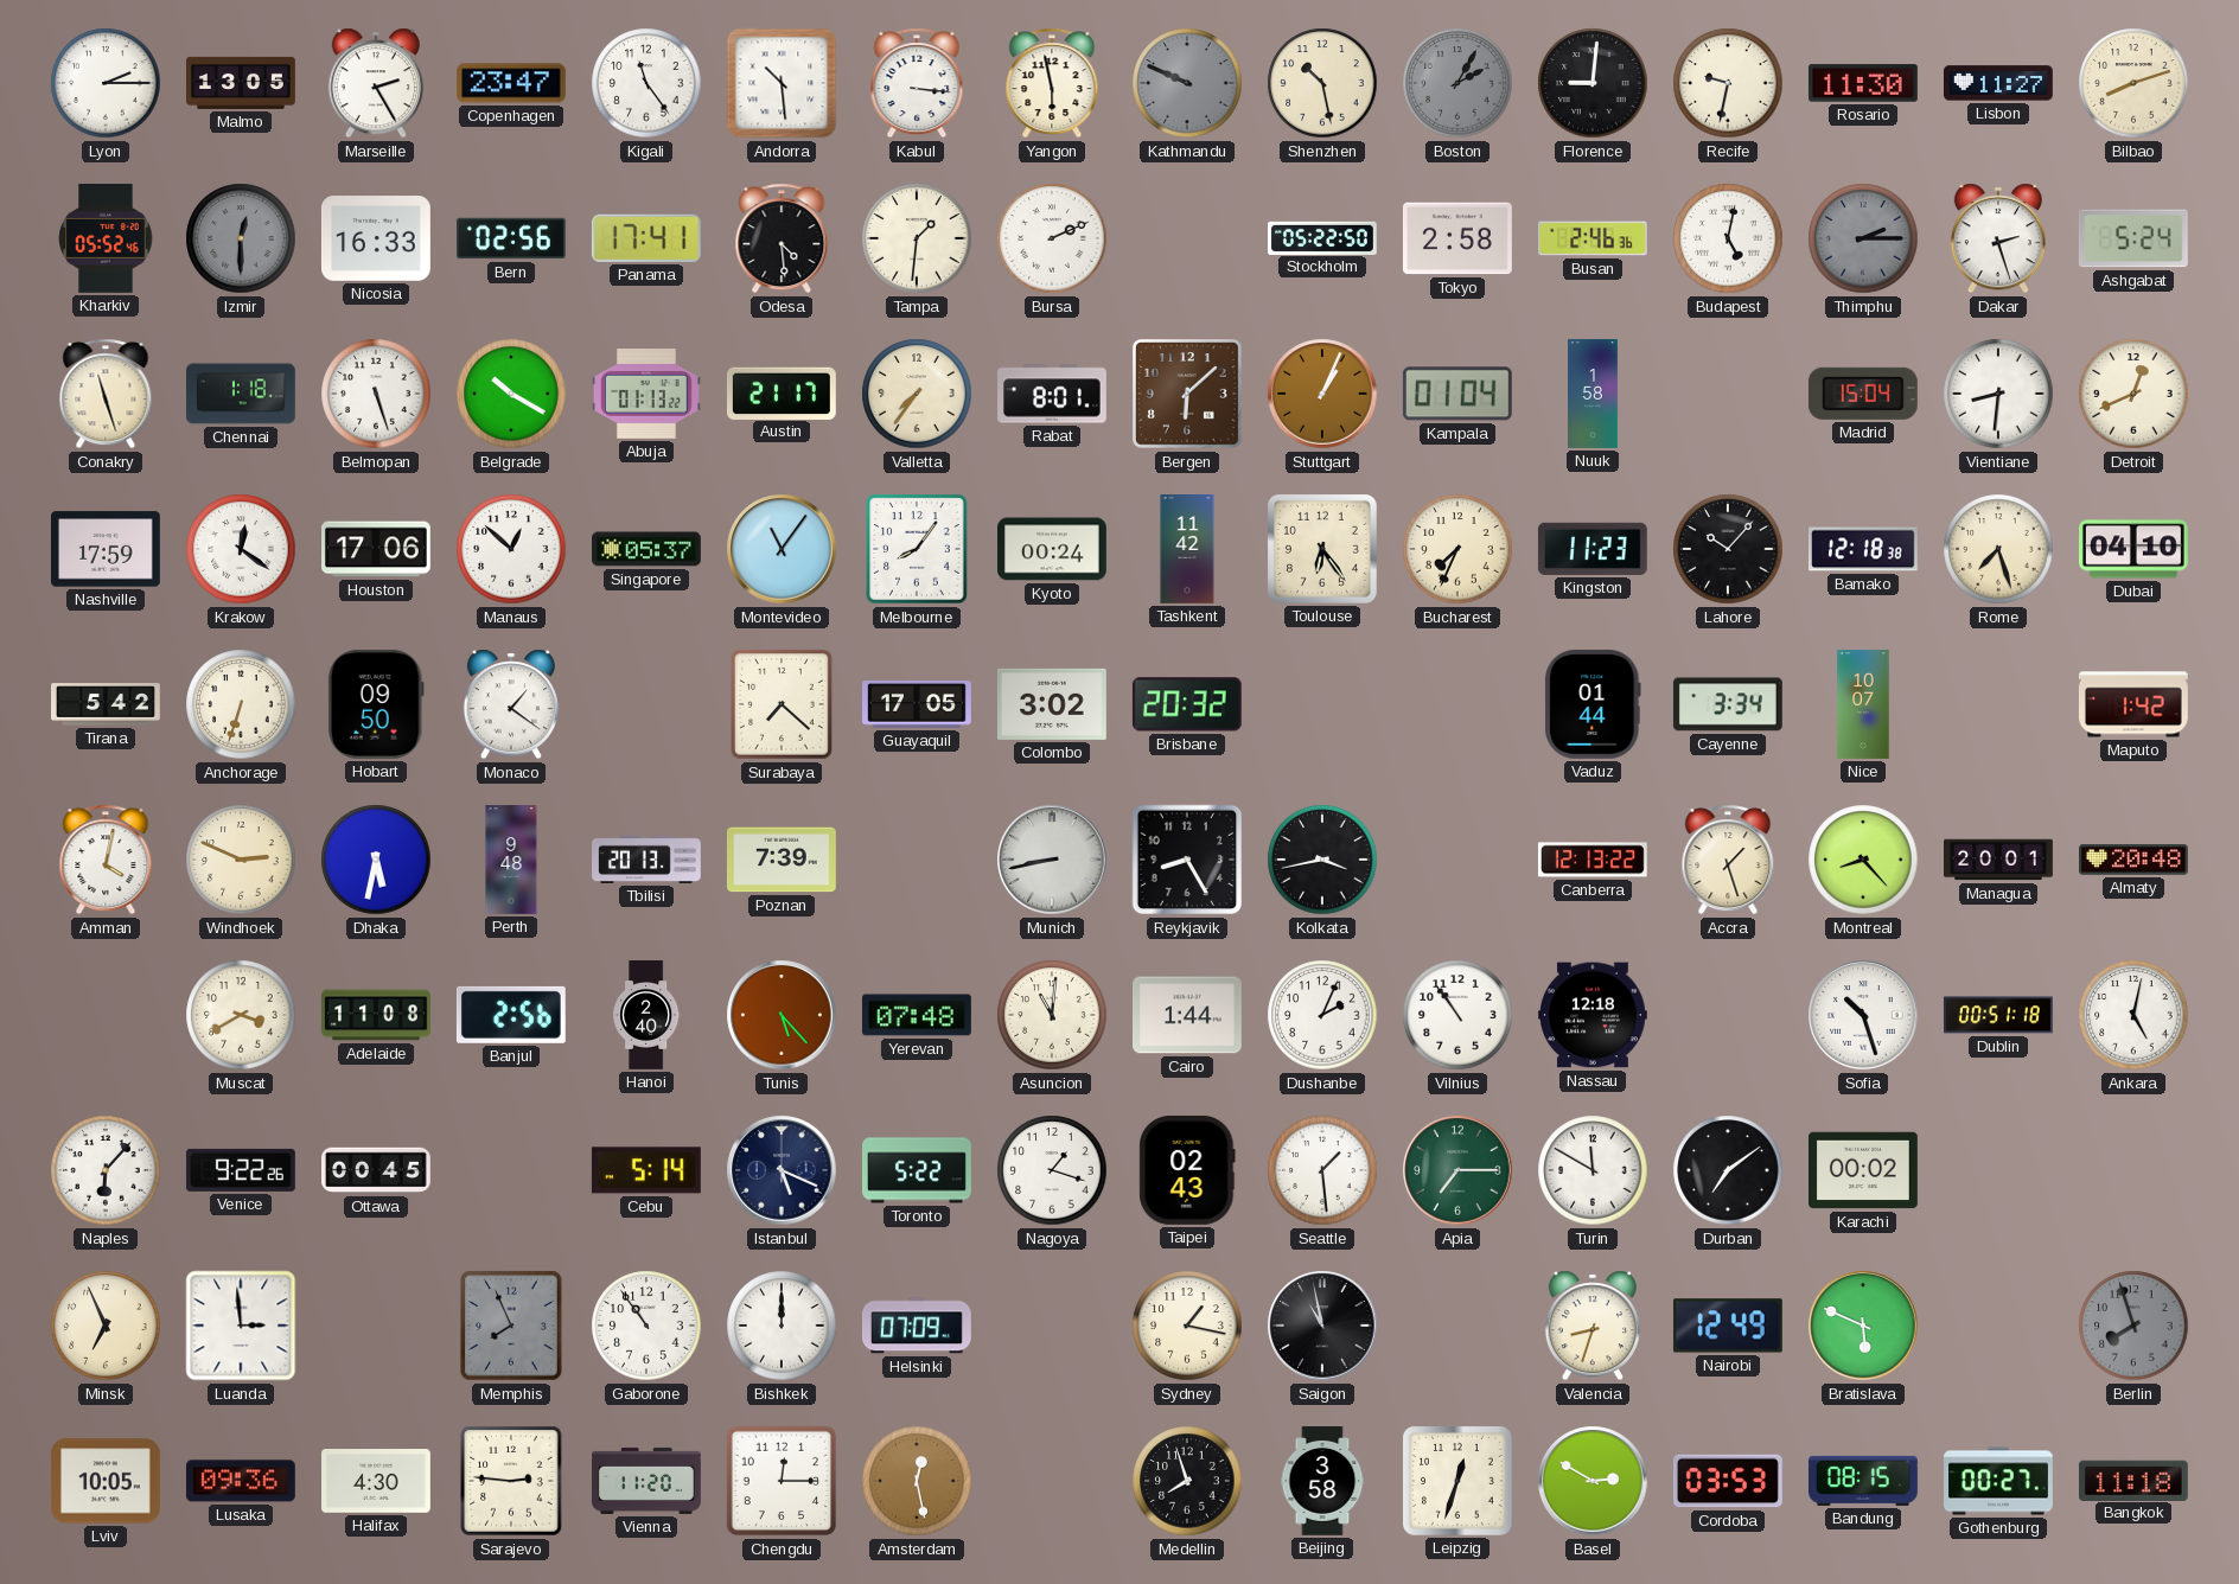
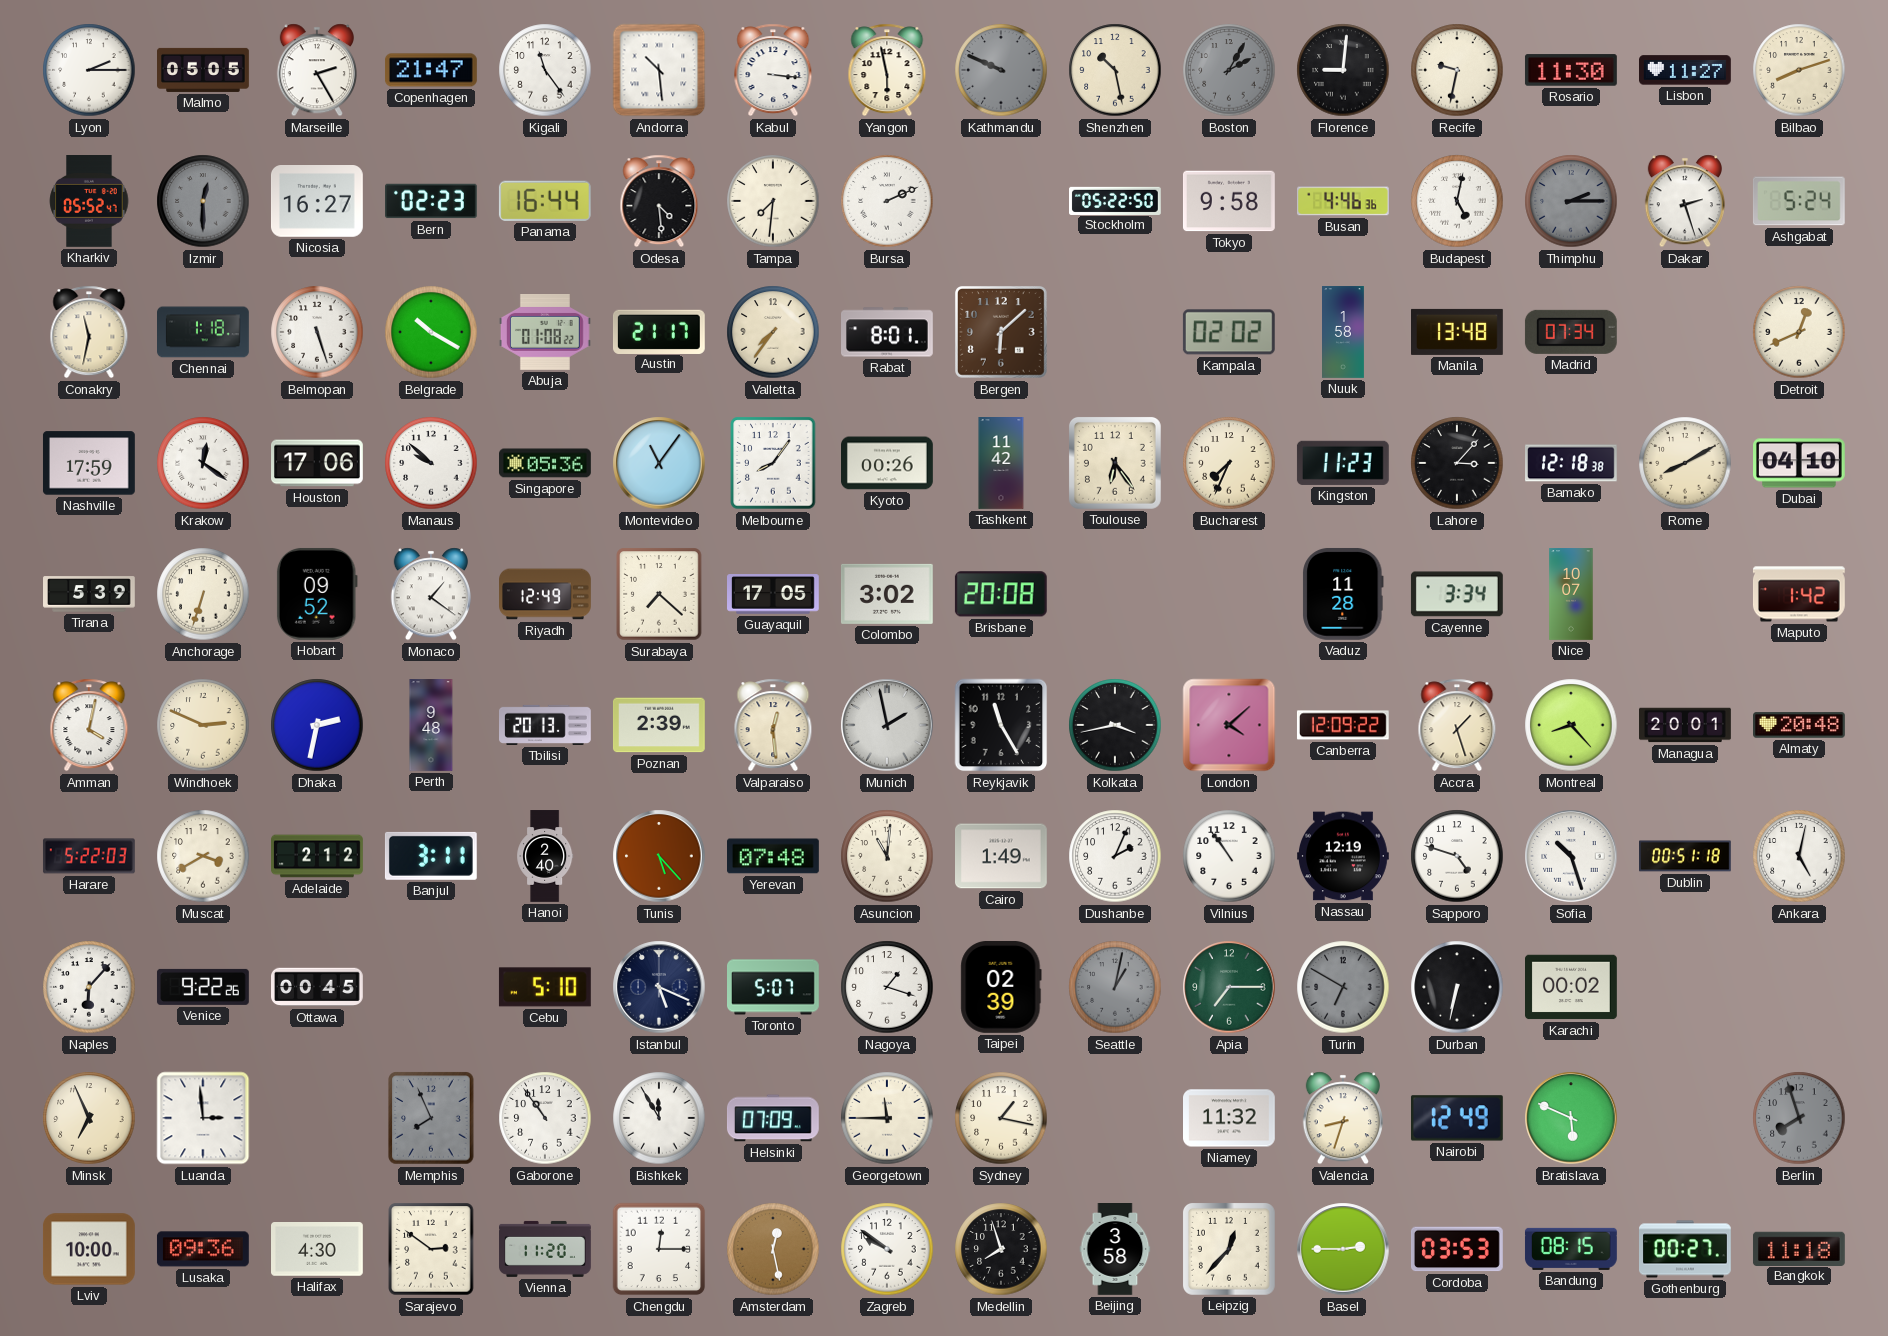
Malmo: 13:05 -> 05:05
Copenhagen: 23:47 -> 21:47
Kharkiv: 05:52:46 -> 05:52:47
Nicosia: 16:33 -> 16:27
Bern: 02:56 -> 02:23
Panama: 17:41 -> 16:44
Tampa: 1:31 -> 7:31
Tokyo: 2:58 -> 9:58
Busan: 2:46 -> 4:46
Conakry: 11:27 -> 11:32
Abuja: 01:13 -> 01:08
Stuttgart: 1:04 -> none
Kampala: 01:04 -> 02:02
Manila: none -> 13:48
Madrid: 15:04 -> 07:34
Vientiane: 8:31 -> none
Manaus: 12:52 -> 9:52
Singapore: 05:37 -> 05:36
Kyoto: 00:24 -> 00:26
Lahore: 10:07 -> 3:07
Rome: 7:27 -> 8:10
Tirana: 5:42 -> 5:39
Hobart: 09:50 -> 09:52
Riyadh: none -> 12:49
Brisbane: 20:32 -> 20:08
Vaduz: 01:44 -> 11:28
Dhaka: 5:32 -> 2:32
Poznan: 7:39 -> 2:39
Valparaiso: none -> 12:29
Munich: 8:43 -> 1:58
Reykjavik: 8:25 -> 11:25
London: none -> 4:08
Canberra: 12:13 -> 12:09
Harare: none -> 5:22
Adelaide: 11:08 -> 2:12
Banjul: 2:56 -> 3:11
Cairo: 1:44 -> 1:49
Nassau: 12:18 -> 12:19
Sapporo: none -> 4:48
Cebu: 5:14 -> 5:10
Toronto: 5:22 -> 5:07
Taipei: 02:43 -> 02:39
Seattle: 1:29 -> 1:02
Seattle dial: white -> grey
Turin: 11:50 -> 6:50
Turin dial: white -> grey
Durban: 7:09 -> 6:32
Bishkek: 12:00 -> 11:55
Georgetown: none -> 11:45
Saigon: 10:58 -> none
Niamey: none -> 11:32
Lviv: 10:05 -> 10:00
Sarajevo: 2:46 -> 2:51
Zagreb: none -> 9:51
Leipzig: 12:33 -> 12:37
Basel: 2:50 -> 2:45
